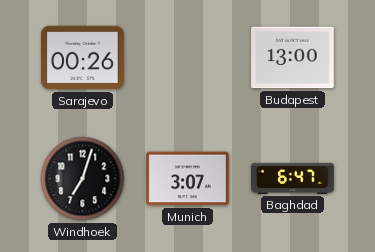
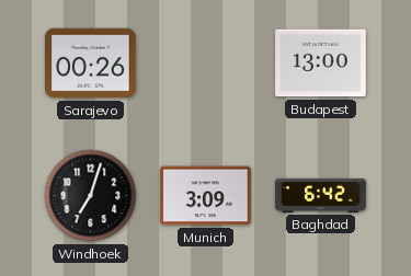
Munich: 3:07 -> 3:09
Baghdad: 6:47 -> 6:42
